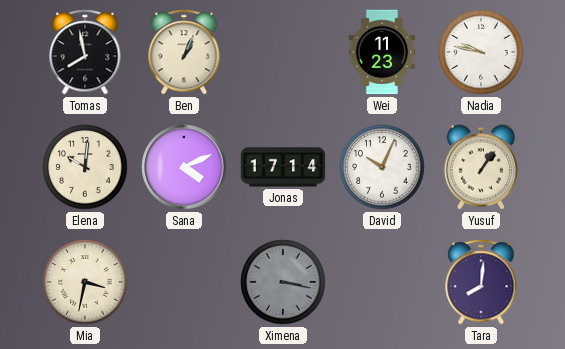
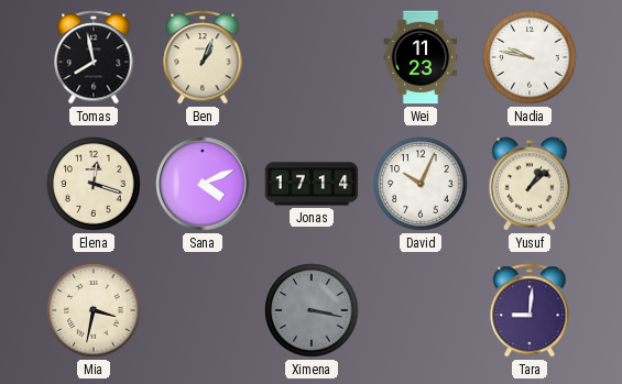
Elena: 10:01 -> 12:18
Yusuf: 1:06 -> 1:08
Tara: 8:01 -> 9:01
